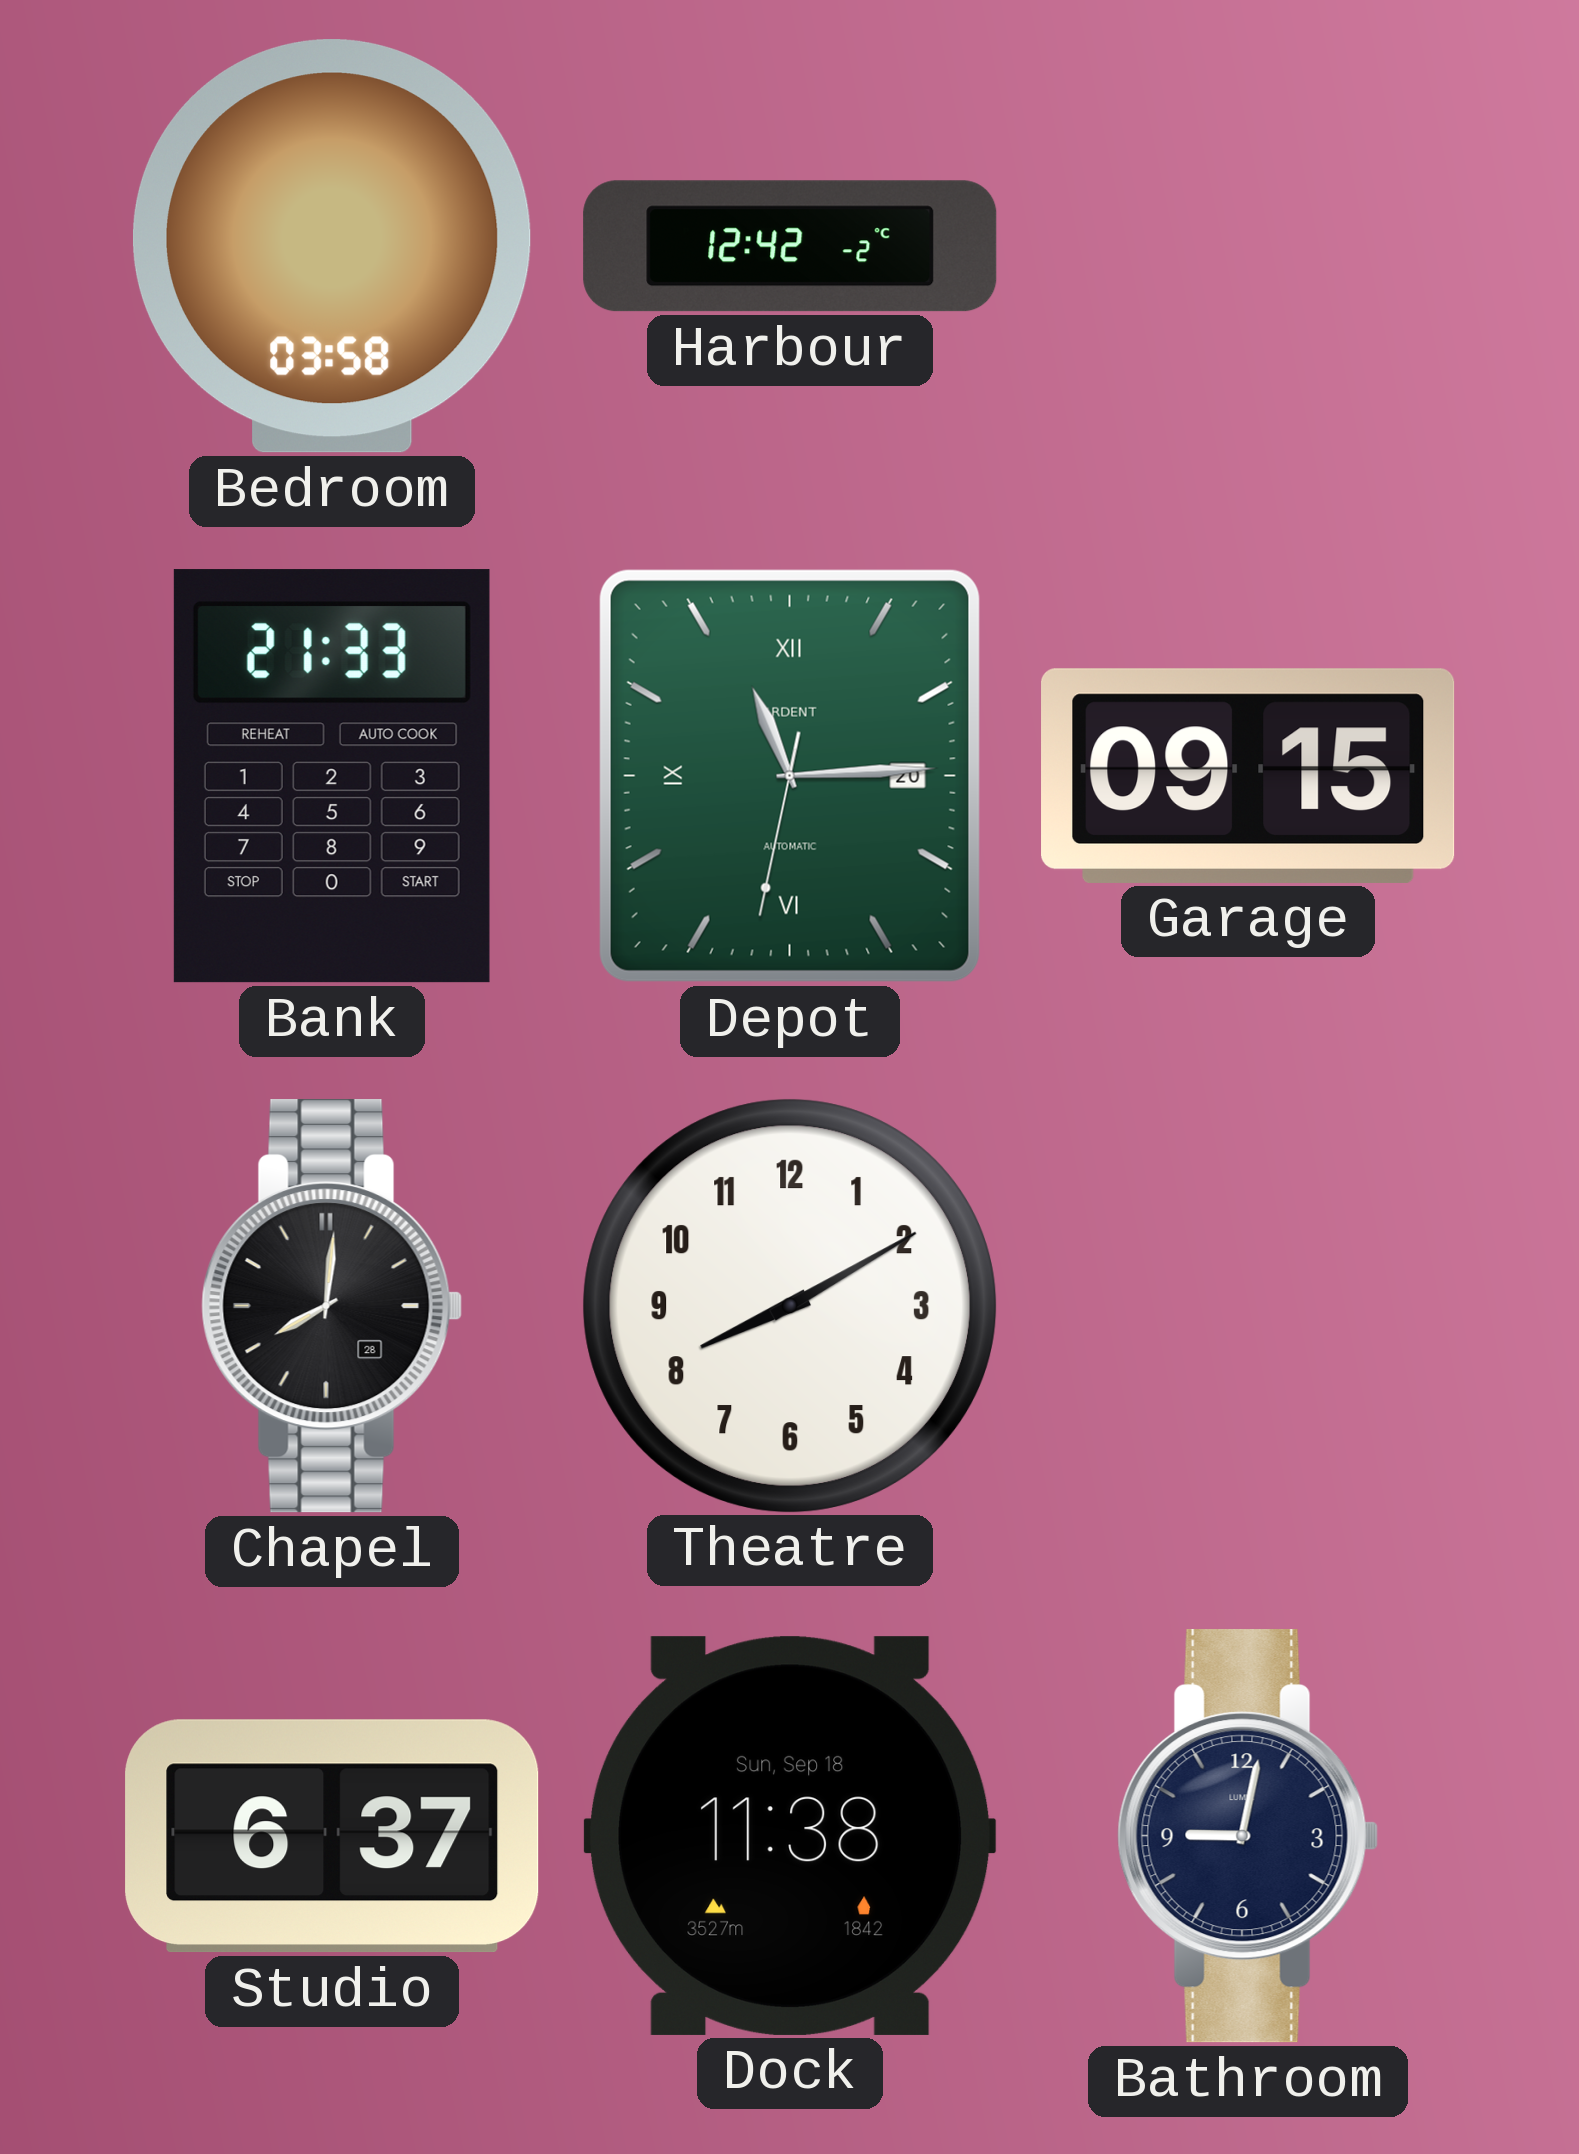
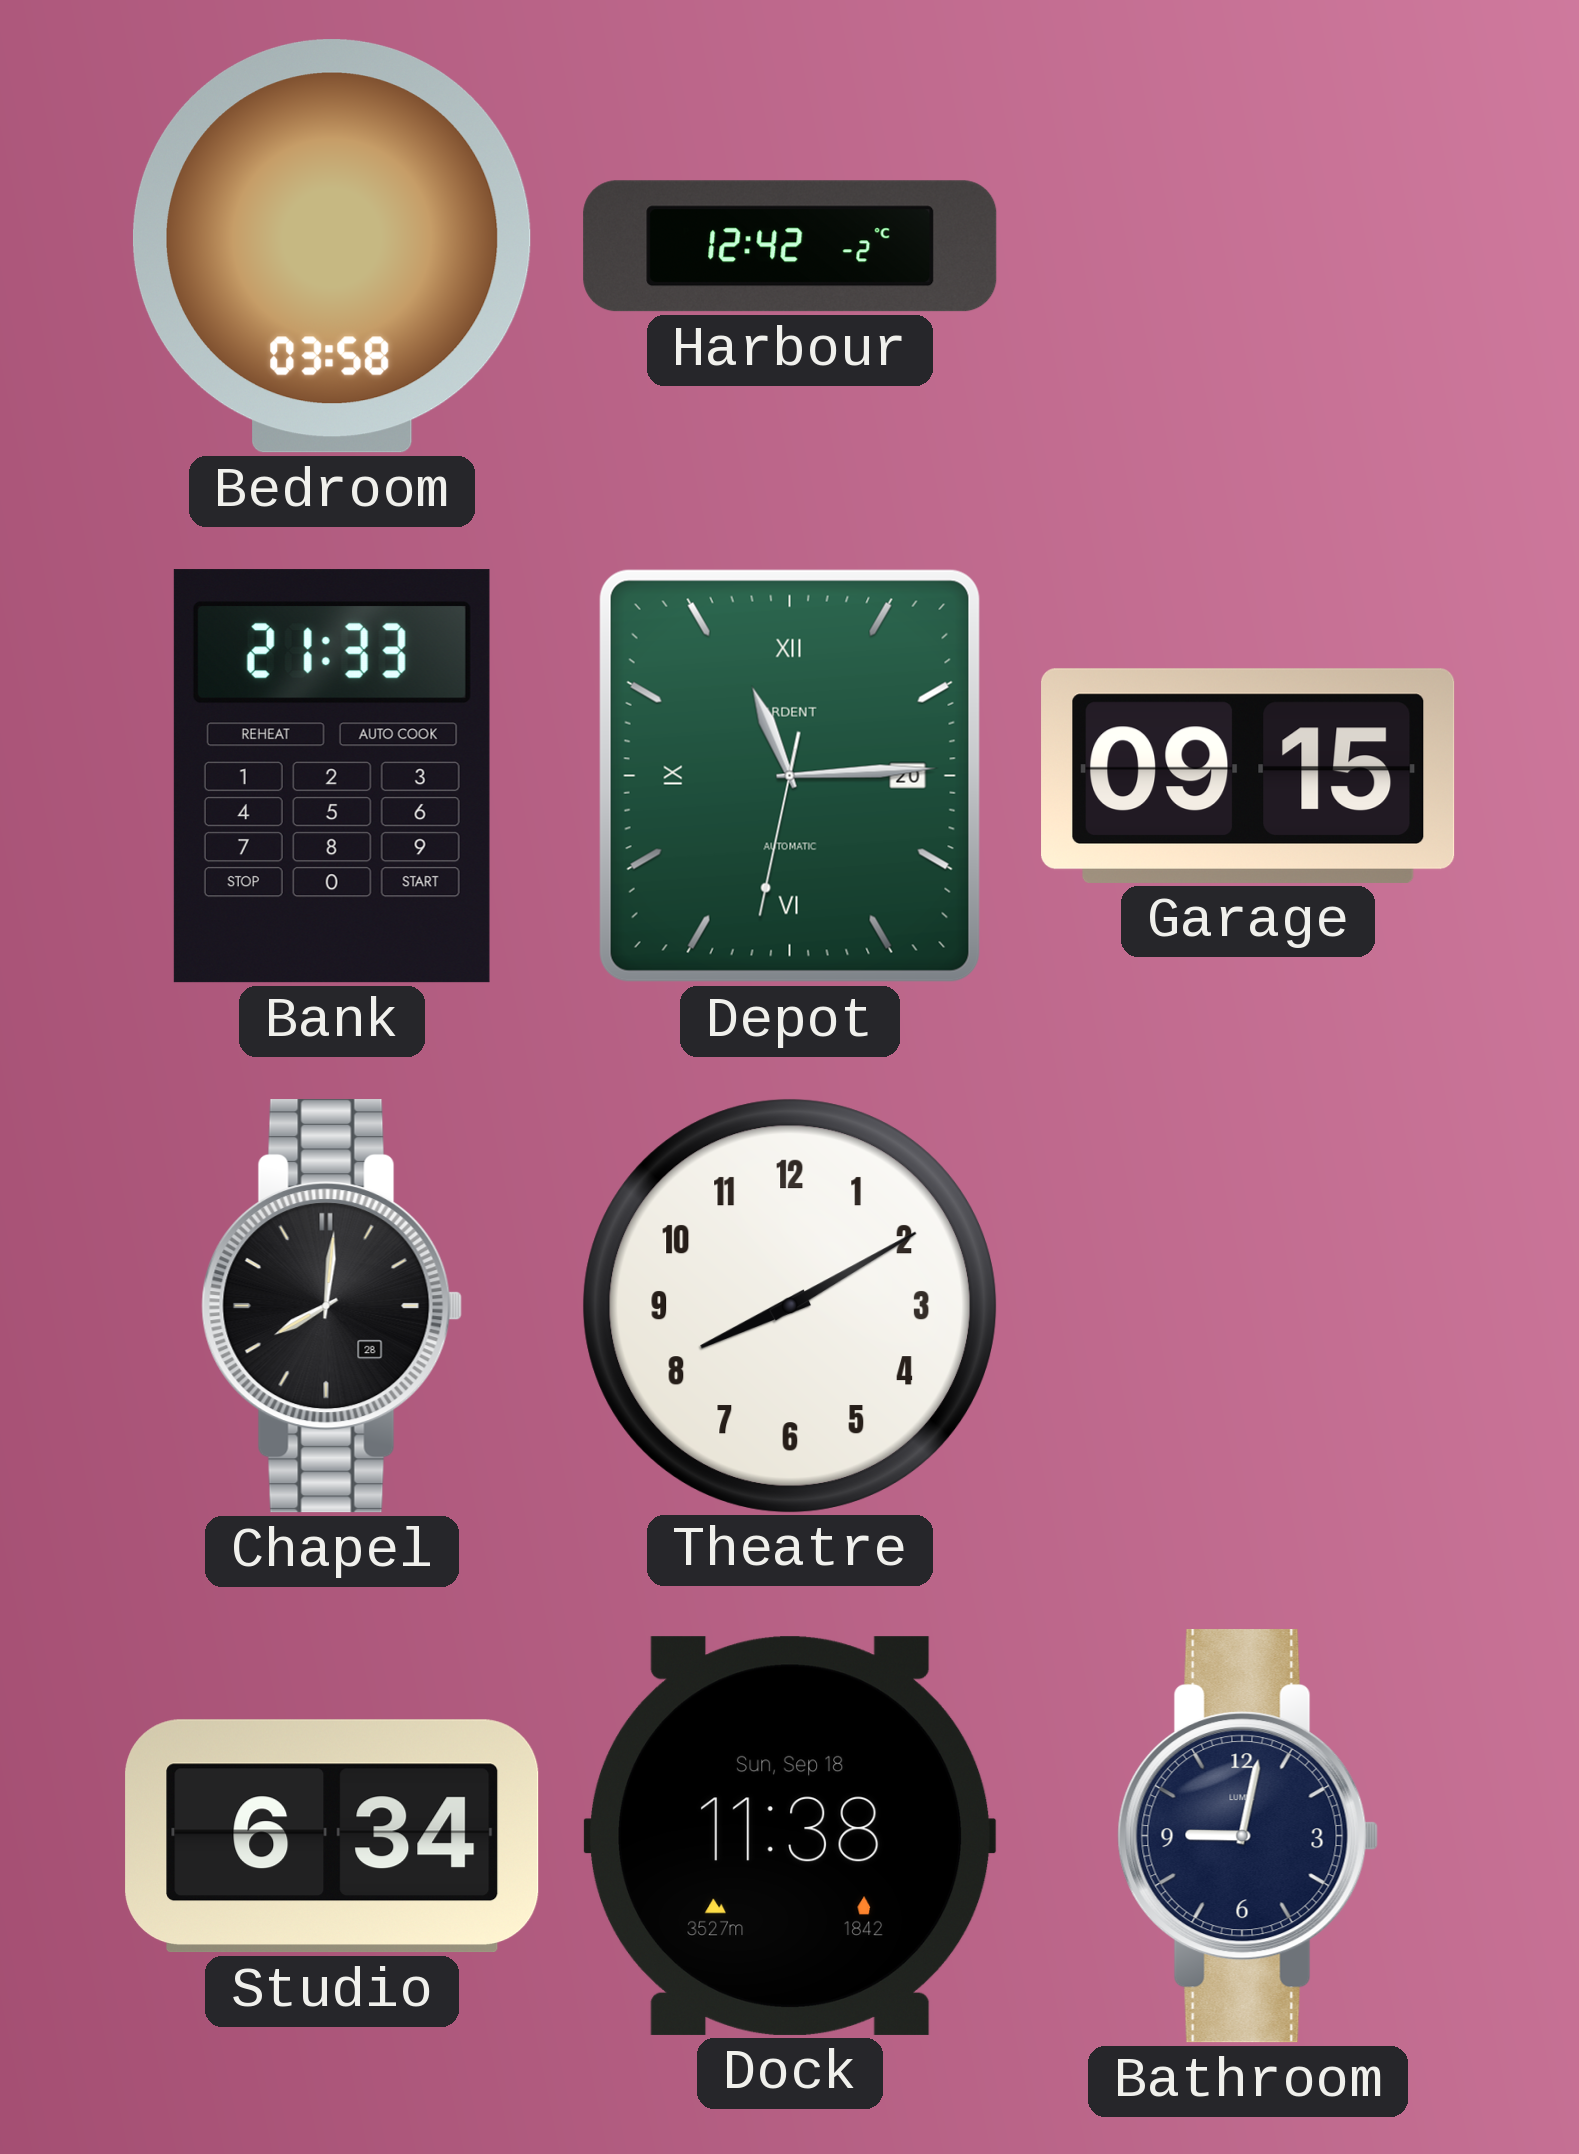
Studio: 6:37 -> 6:34
